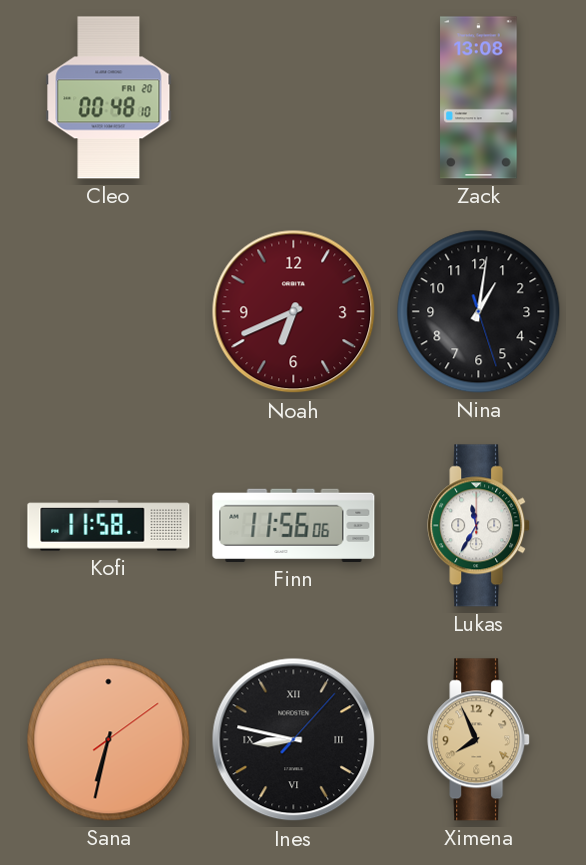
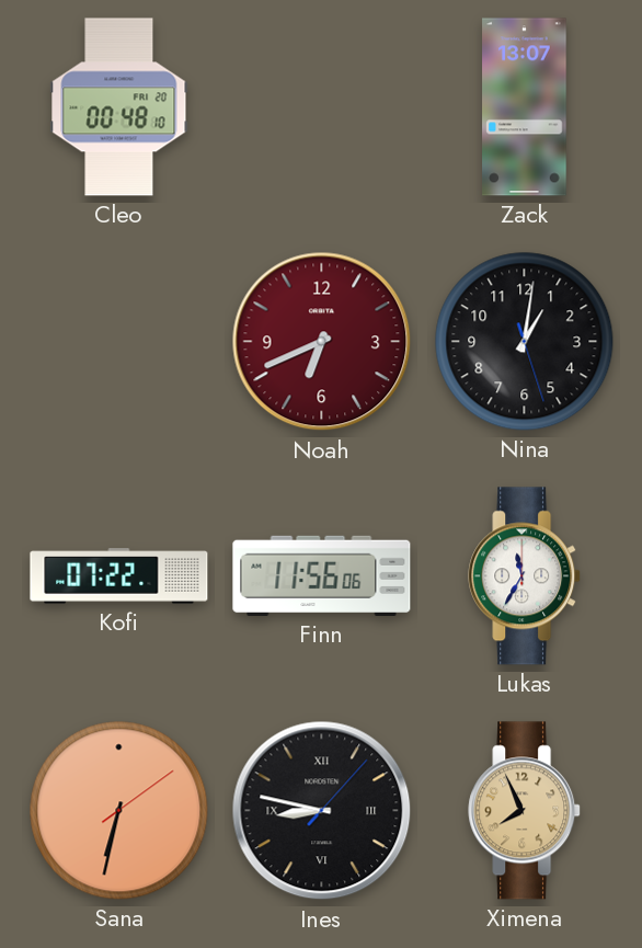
Zack: 13:08 -> 13:07
Kofi: 11:58 -> 07:22
